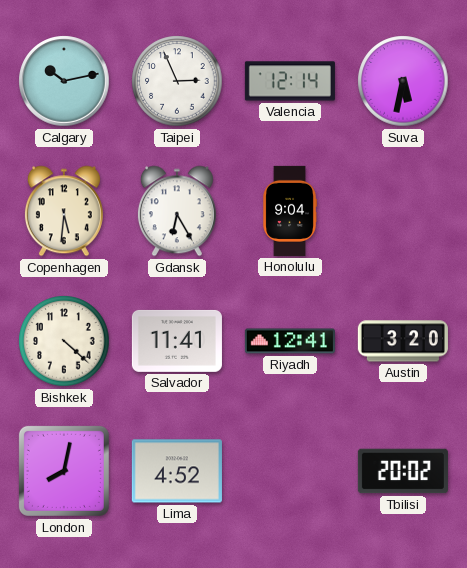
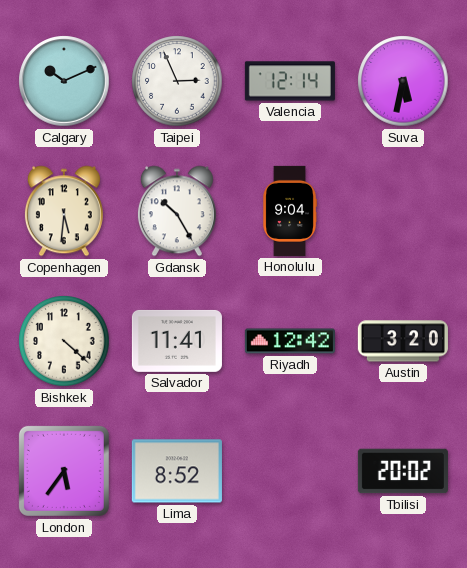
Calgary: 10:13 -> 10:11
Gdansk: 6:25 -> 10:25
Riyadh: 12:41 -> 12:42
London: 8:02 -> 5:36
Lima: 4:52 -> 8:52
